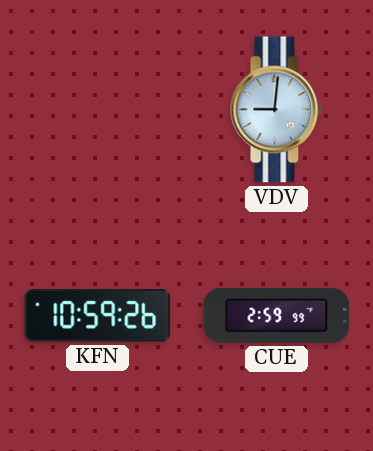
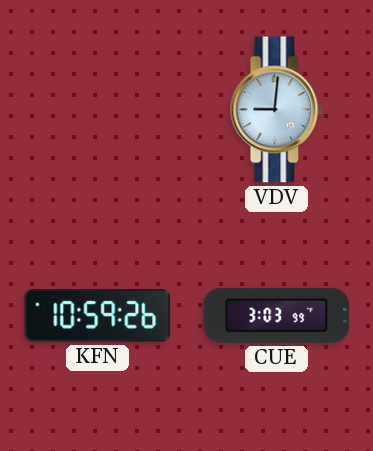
CUE: 2:59 -> 3:03
